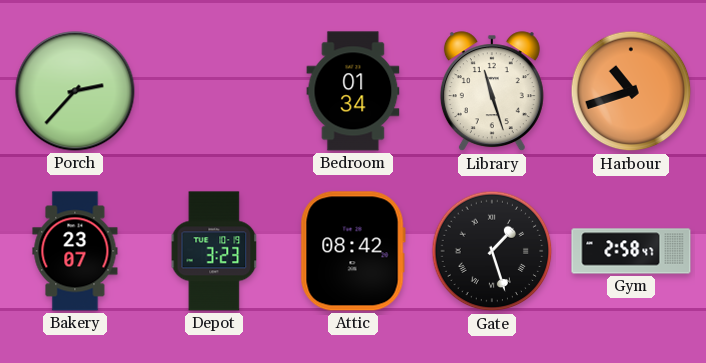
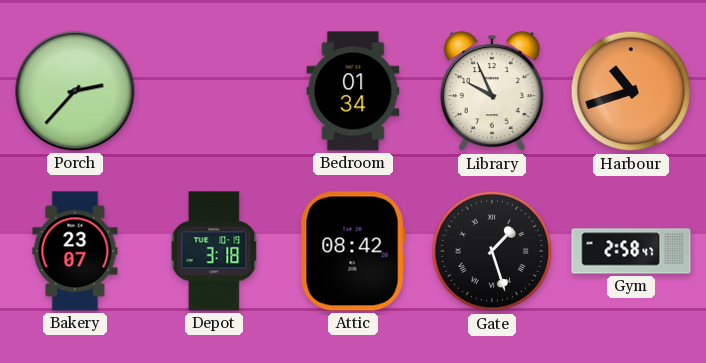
Library: 11:27 -> 9:56
Depot: 3:23 -> 3:18
